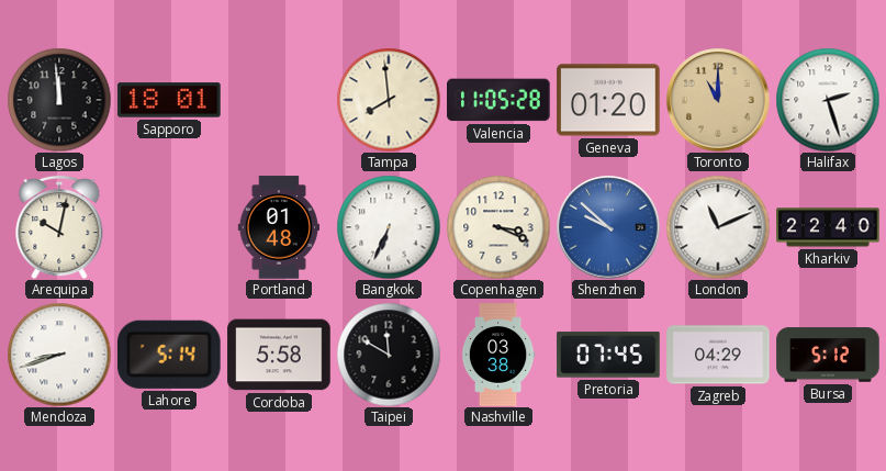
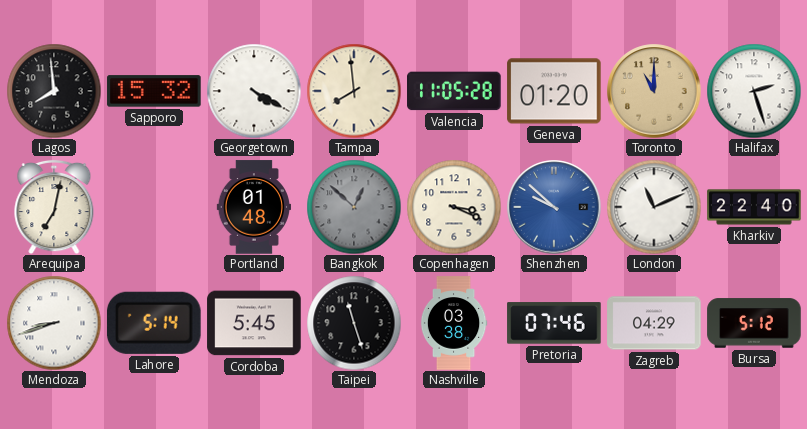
Lagos: 11:59 -> 7:59
Sapporo: 18:01 -> 15:32
Georgetown: none -> 4:20
Arequipa: 10:02 -> 7:02
Bangkok: 6:34 -> 12:52
Bangkok dial: white -> grey
Cordoba: 5:58 -> 5:45
Taipei: 11:50 -> 11:27
Pretoria: 07:45 -> 07:46
